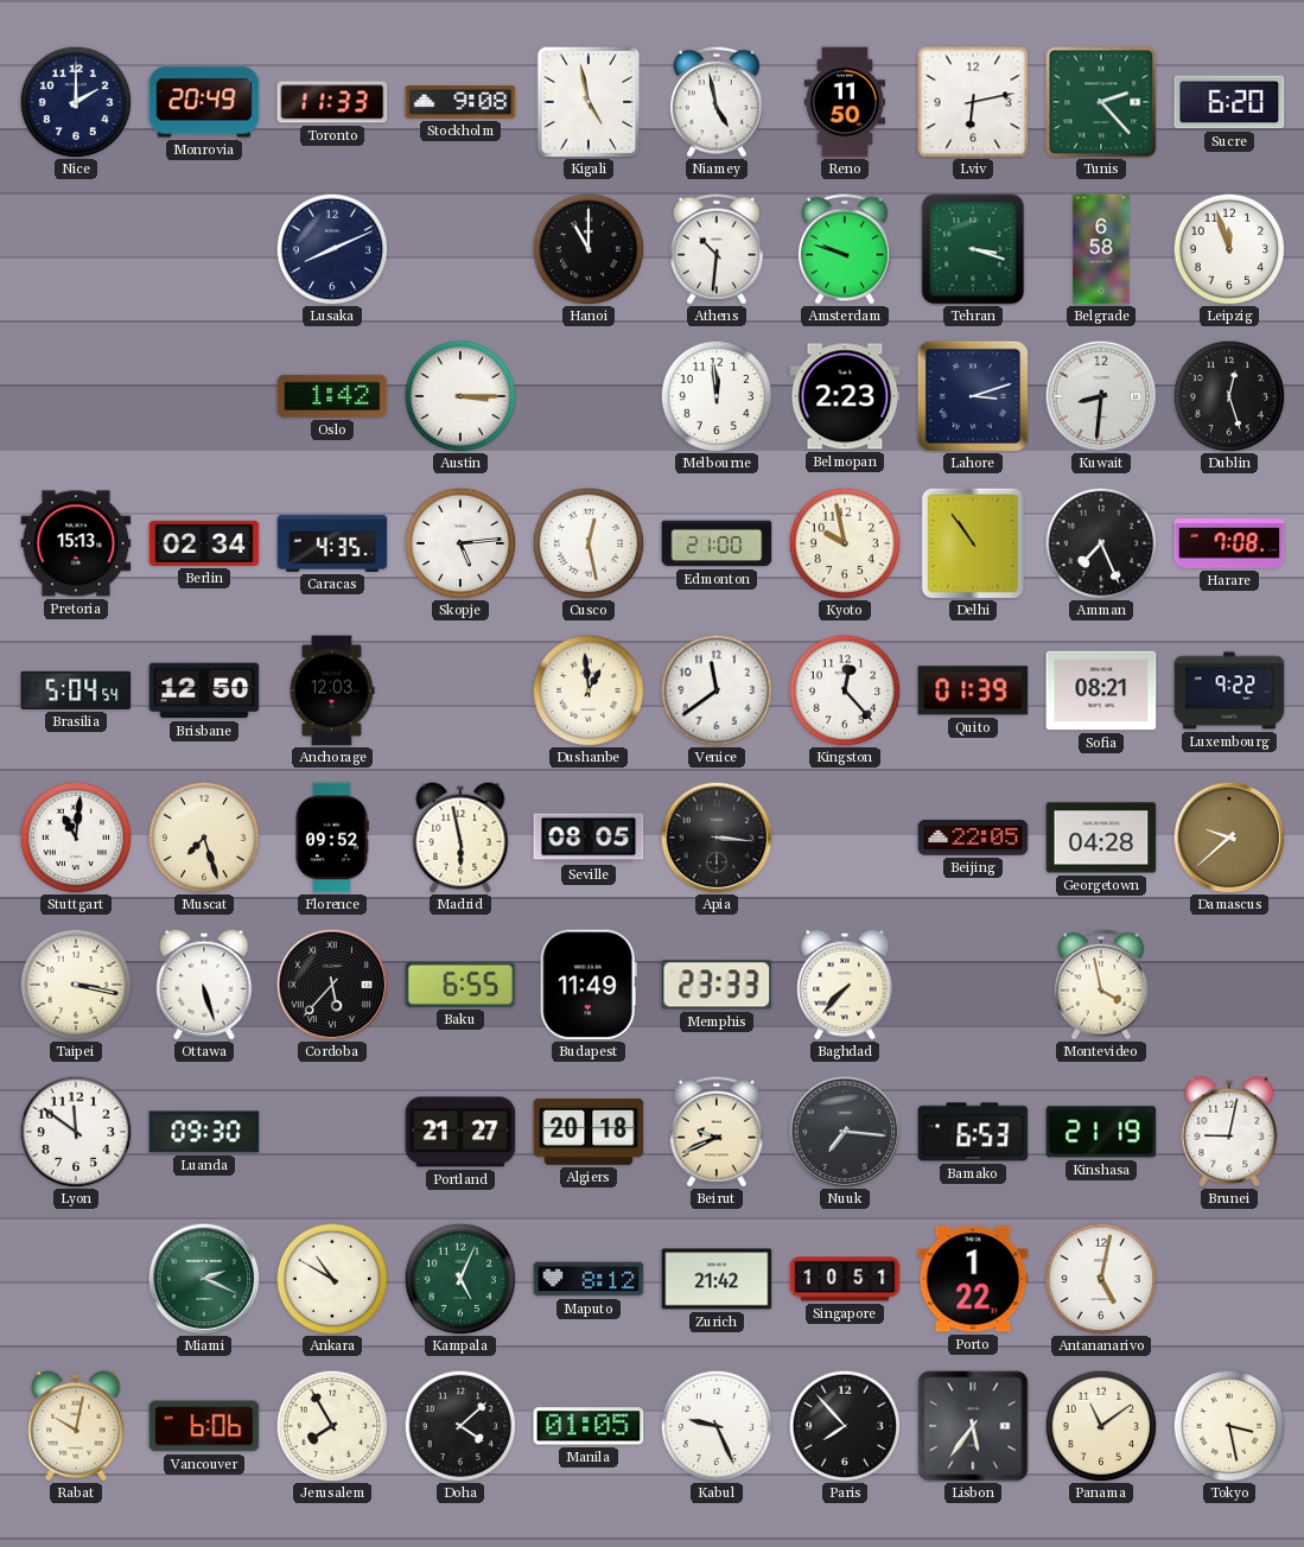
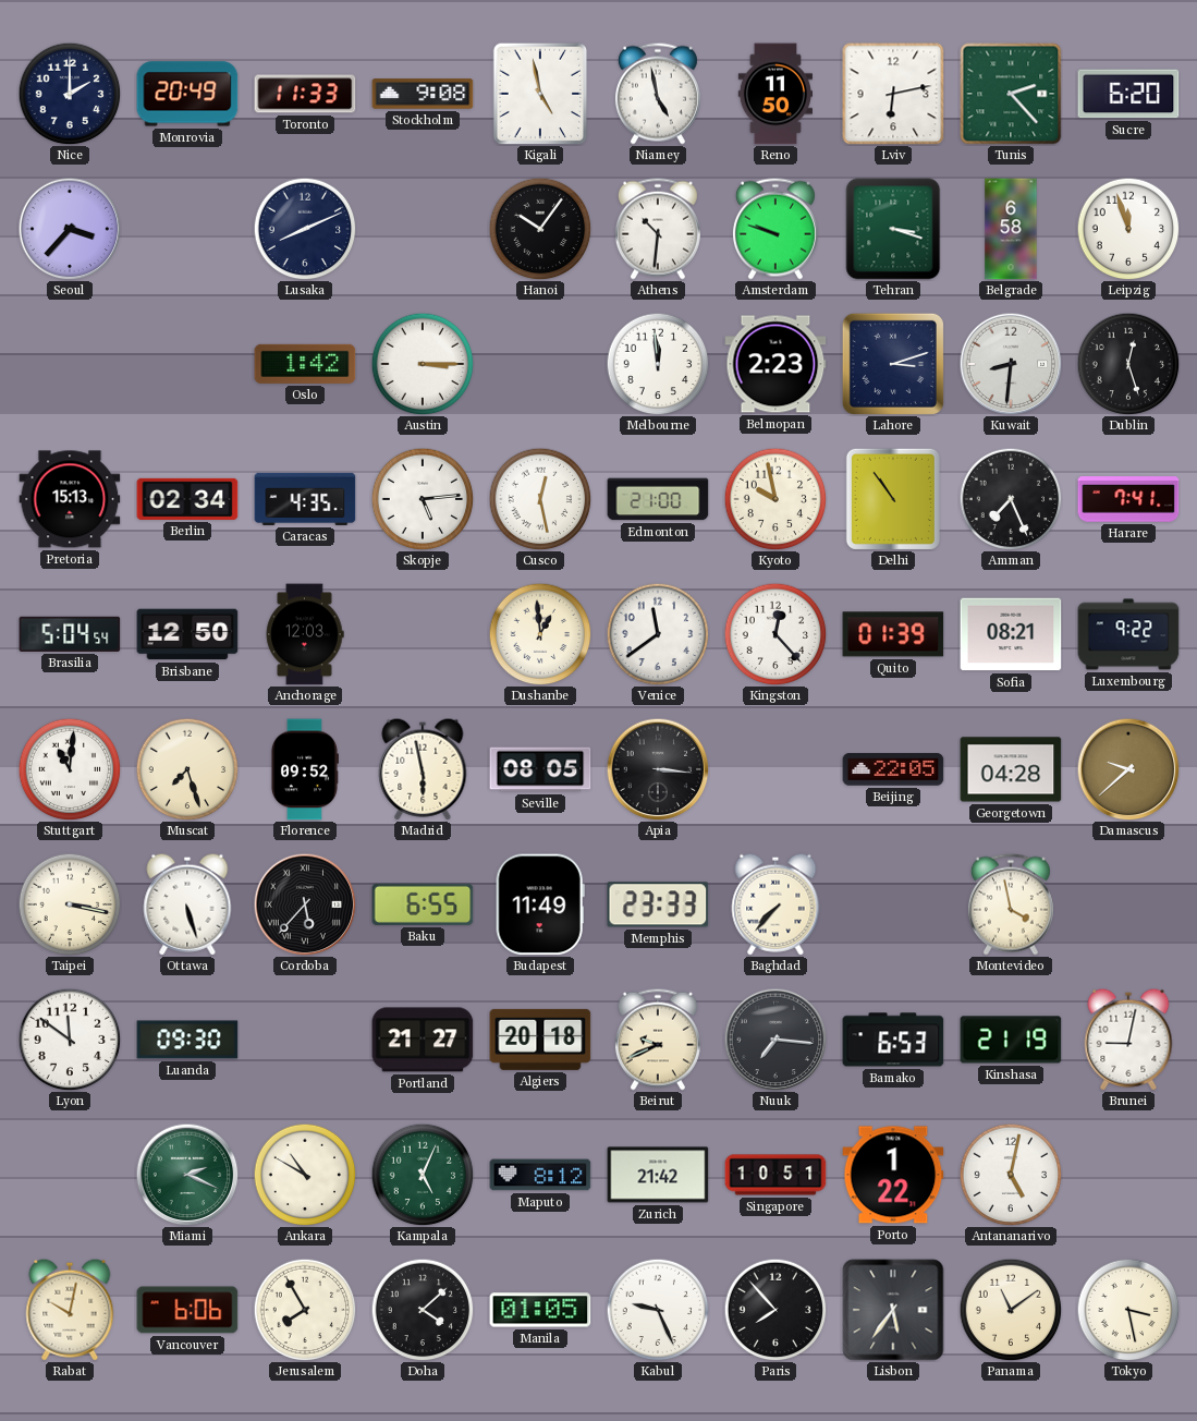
Seoul: none -> 3:37
Hanoi: 11:00 -> 10:06
Harare: 7:08 -> 7:41
